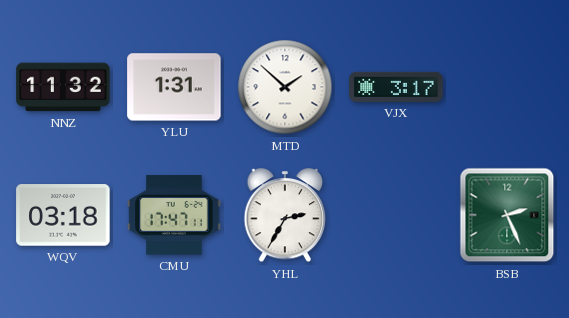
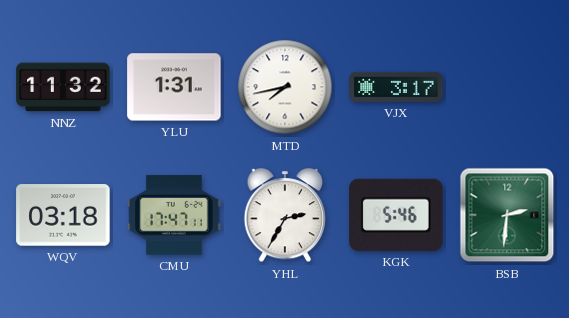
MTD: 1:52 -> 7:43
KGK: none -> 5:46
BSB: 2:26 -> 2:31
